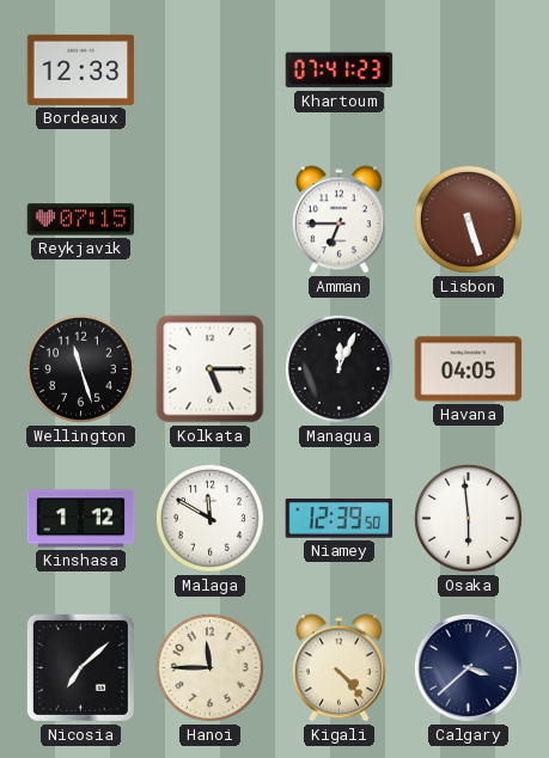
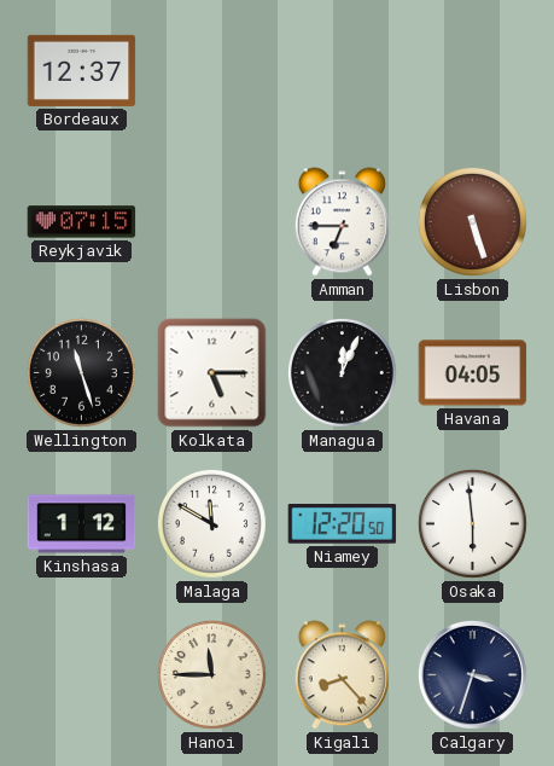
Bordeaux: 12:33 -> 12:37
Khartoum: 07:41 -> none
Niamey: 12:39 -> 12:20
Nicosia: 7:08 -> none
Kigali: 4:23 -> 8:23
Calgary: 3:38 -> 3:33
